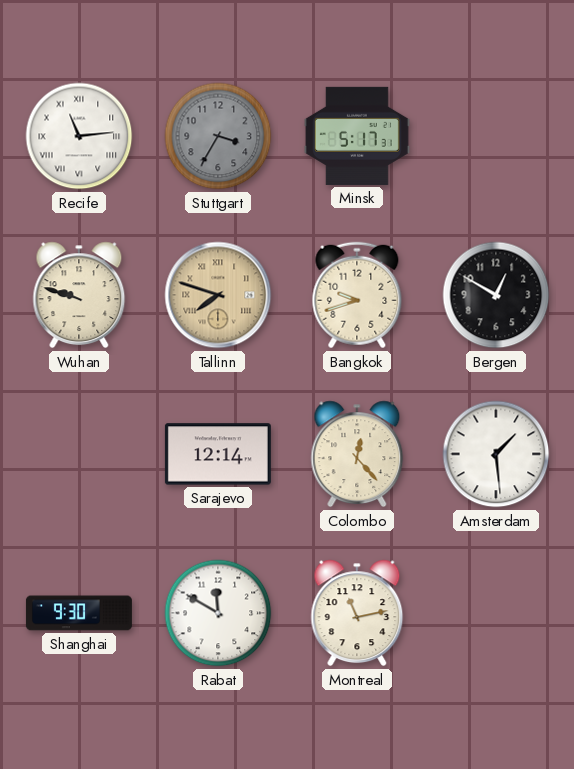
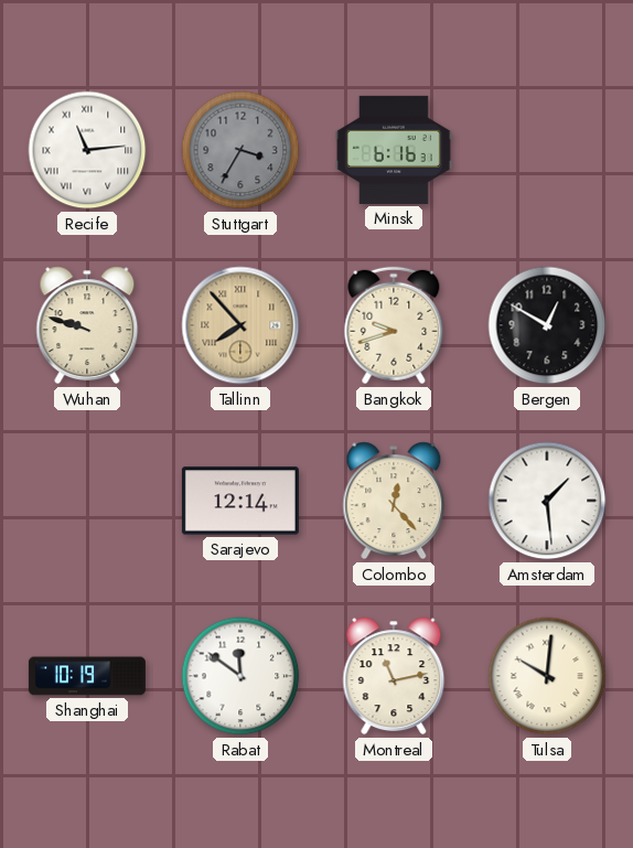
Minsk: 5:17 -> 6:16
Tallinn: 7:48 -> 7:53
Shanghai: 9:30 -> 10:19
Rabat: 11:50 -> 11:51
Tulsa: none -> 10:01
